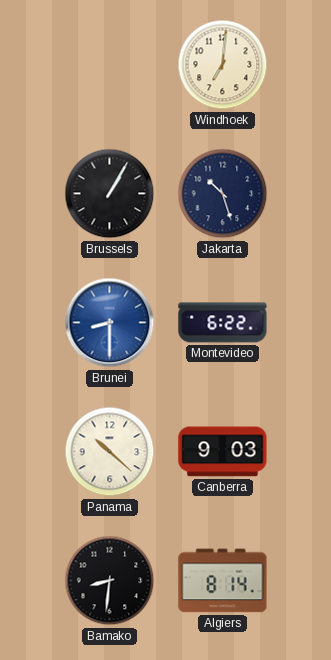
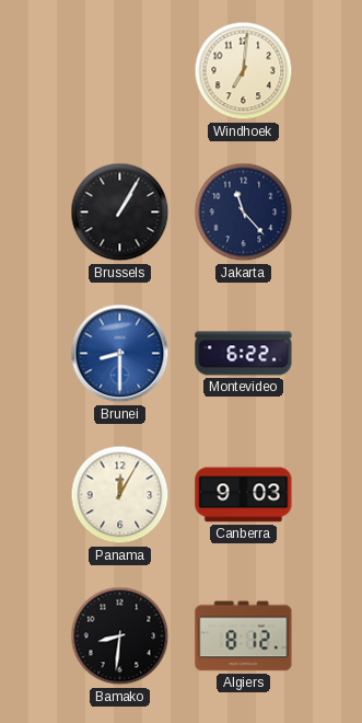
Jakarta: 10:27 -> 11:23
Panama: 10:22 -> 12:05
Algiers: 8:14 -> 8:12
